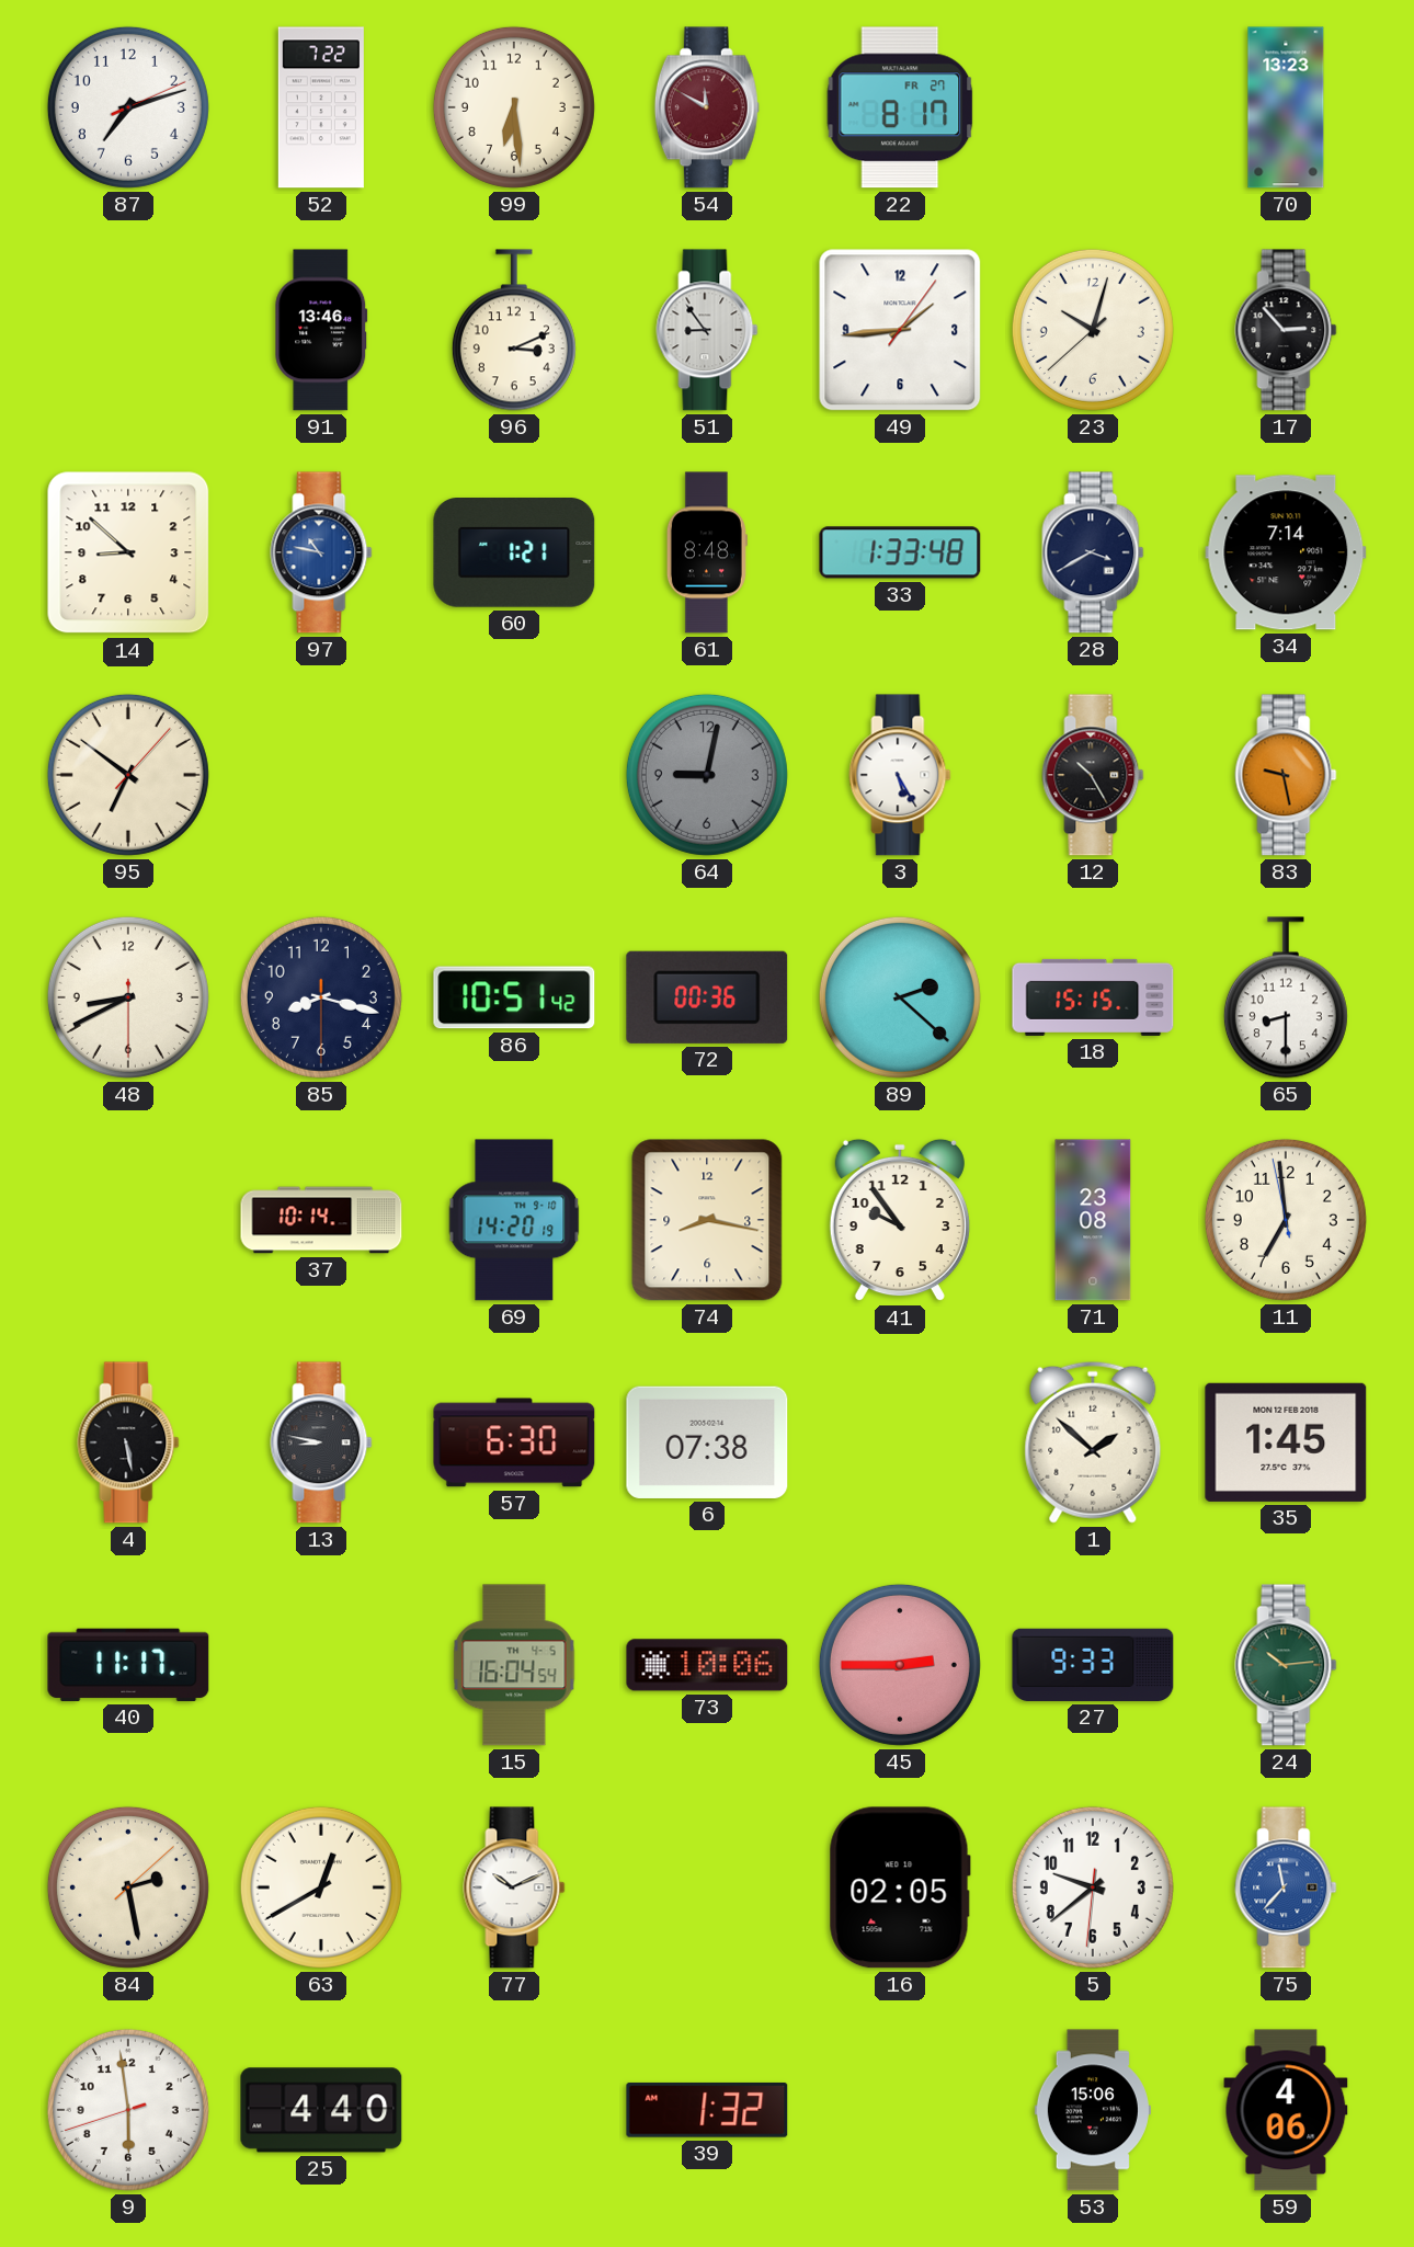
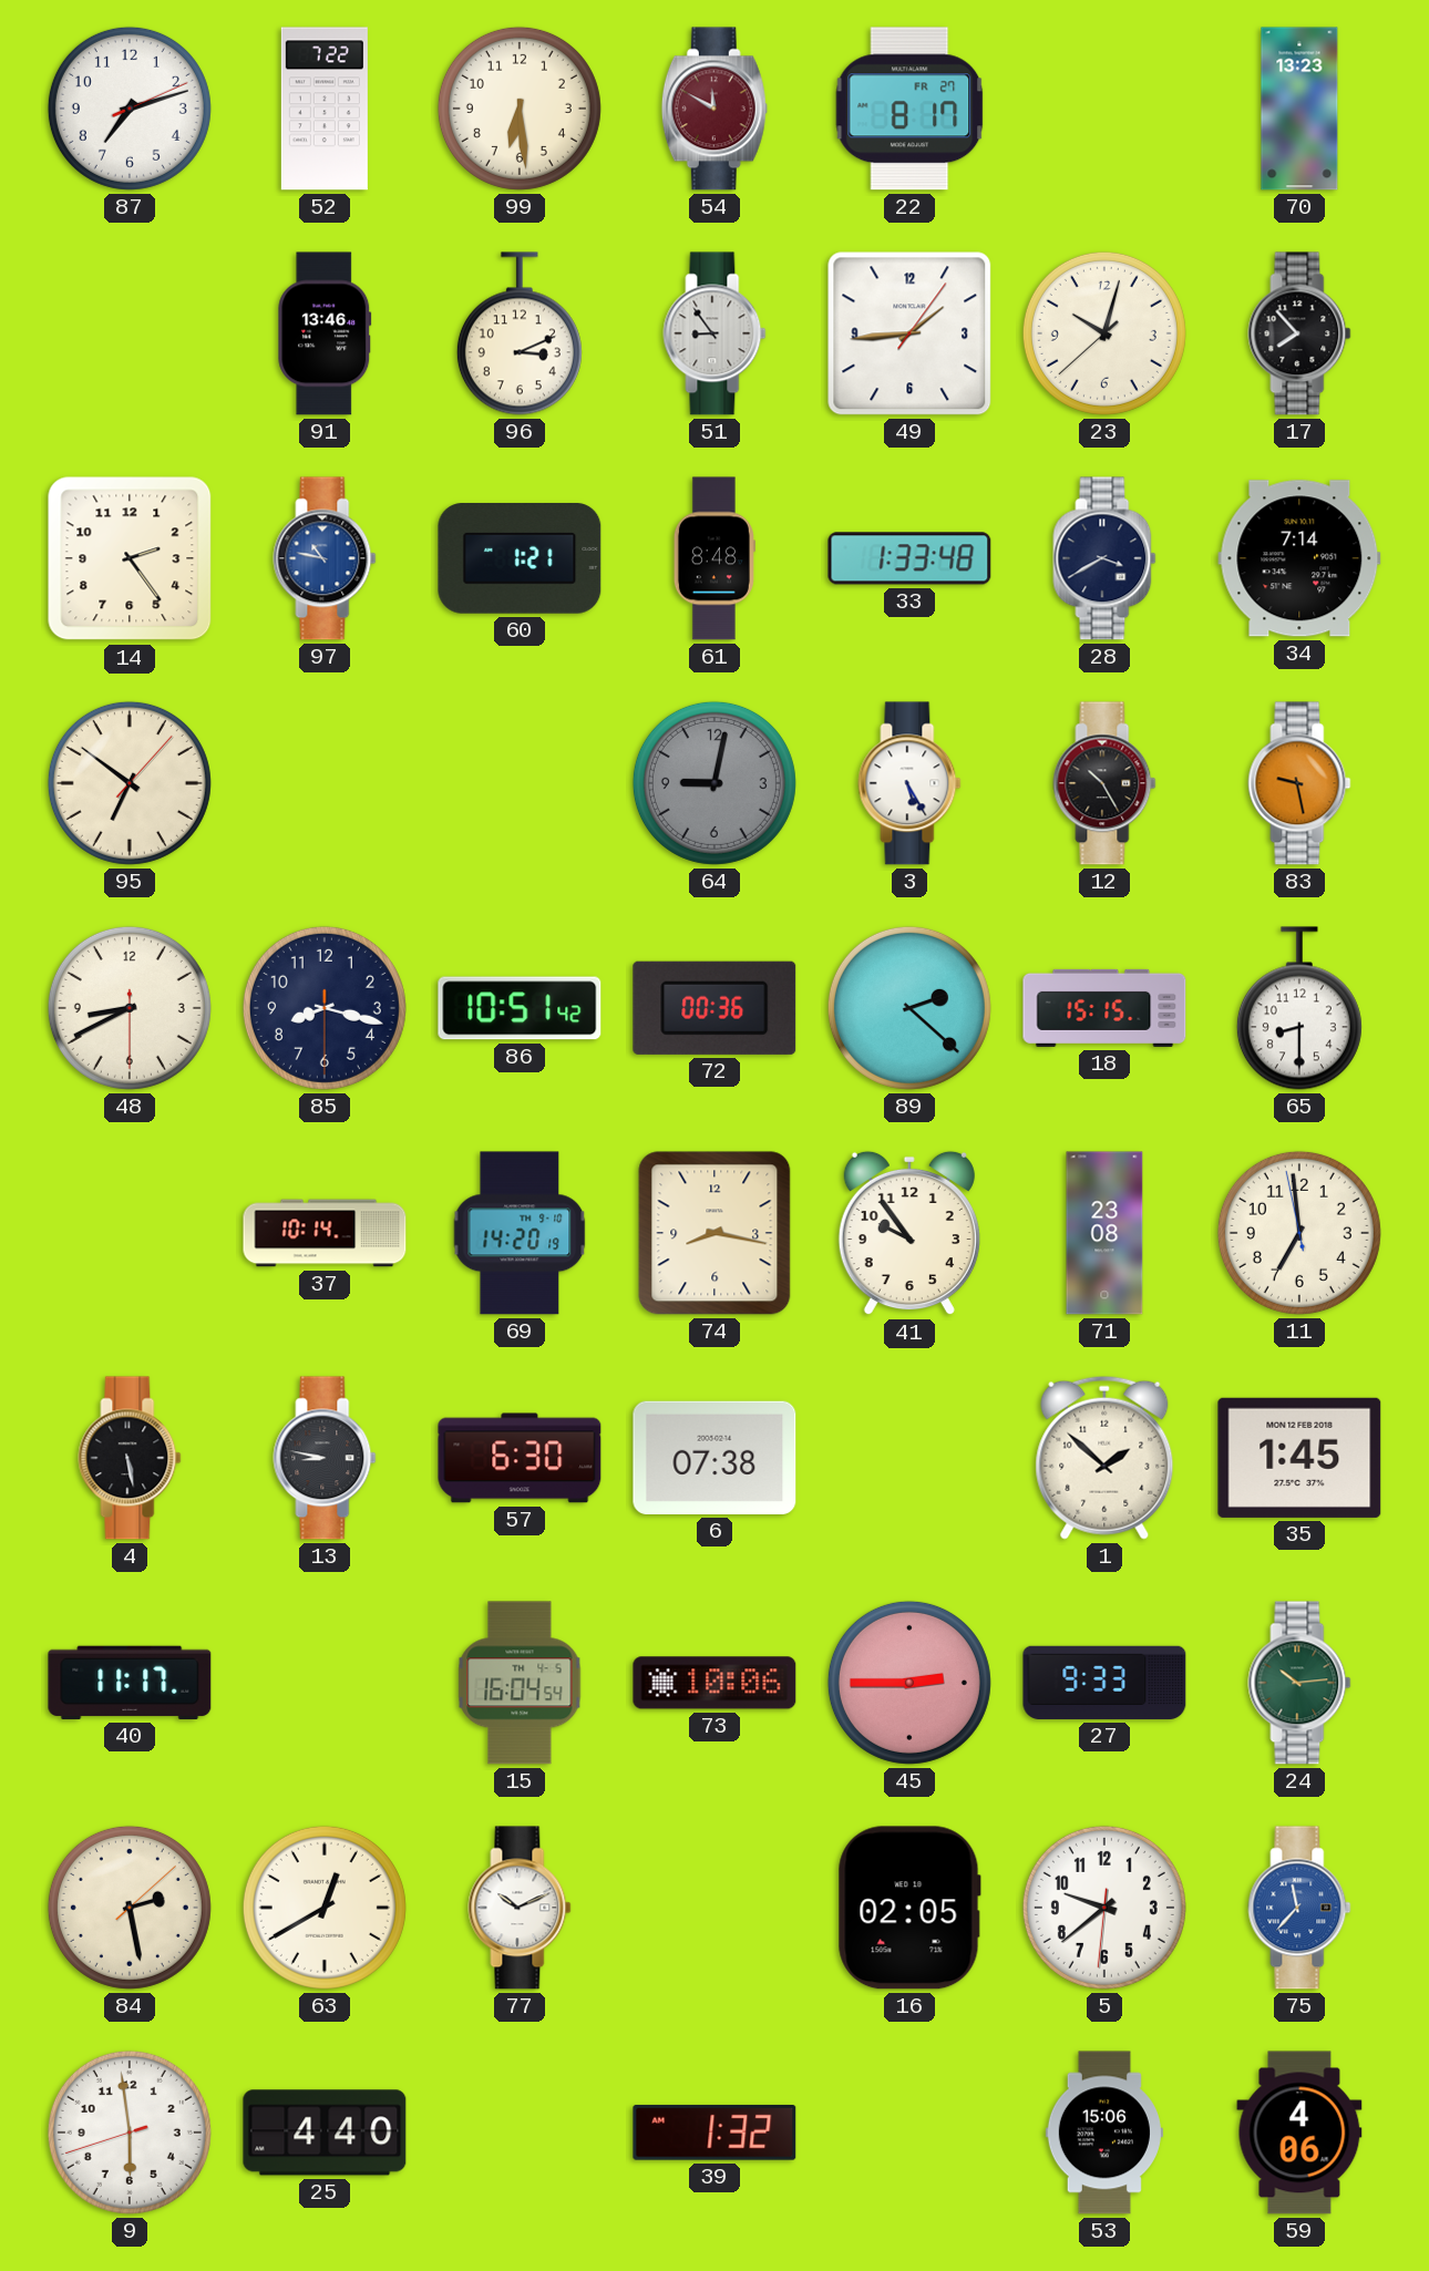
17: 2:53 -> 7:53
14: 8:52 -> 2:24
